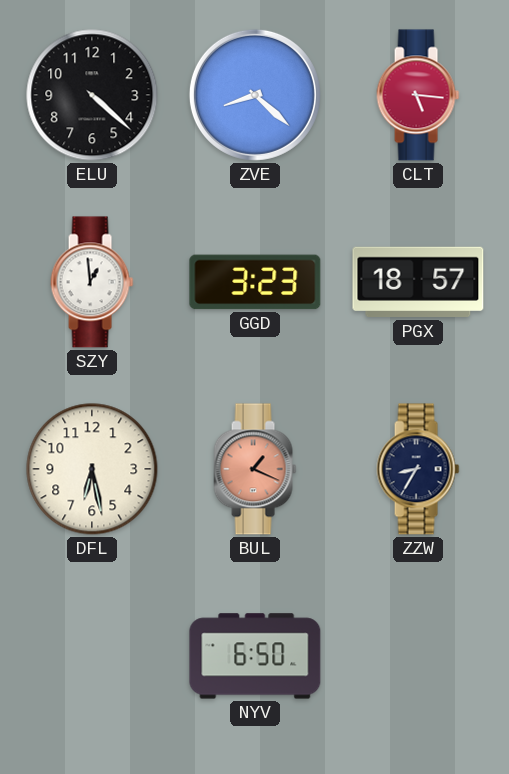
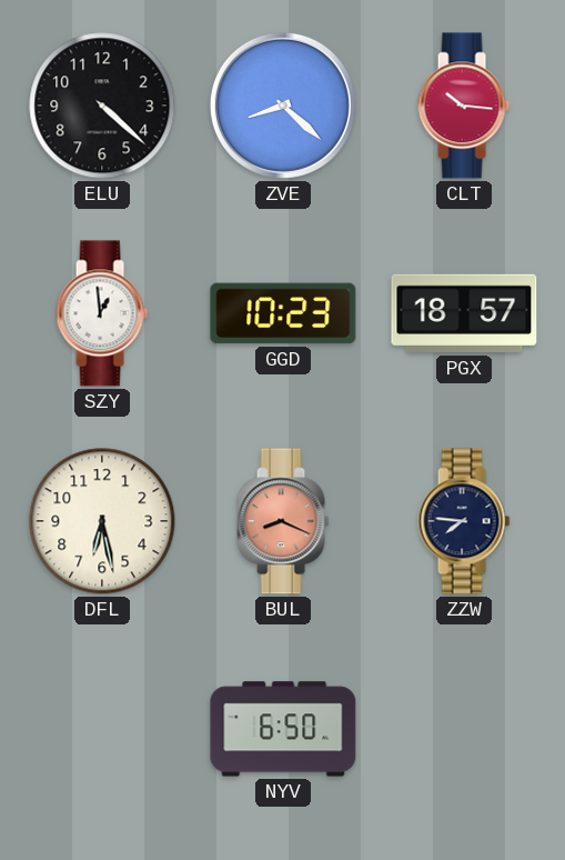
CLT: 5:16 -> 10:16
GGD: 3:23 -> 10:23
BUL: 1:19 -> 8:19
ZZW: 8:35 -> 7:46
